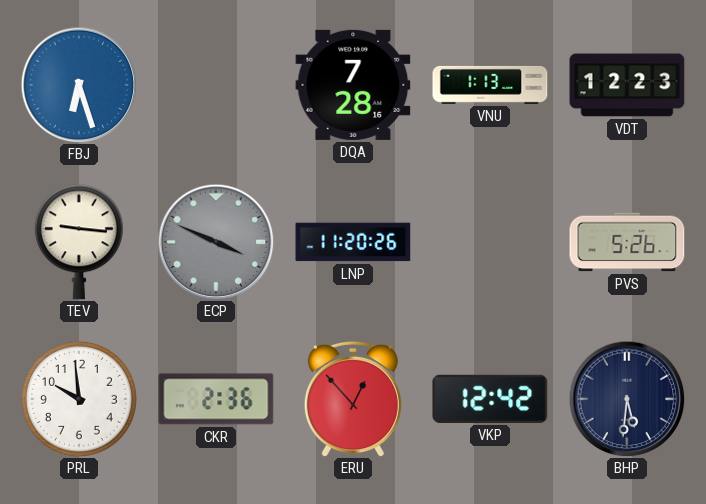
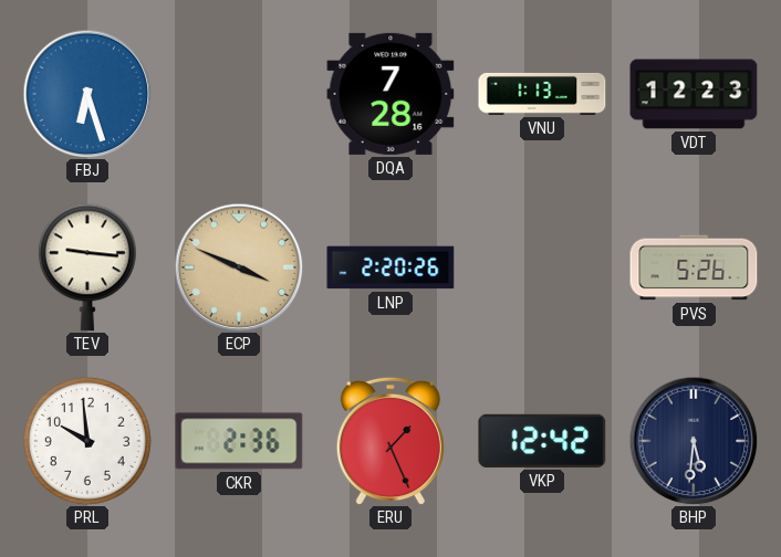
ECP dial: grey -> champagne
LNP: 11:20 -> 2:20
ERU: 12:53 -> 1:26
